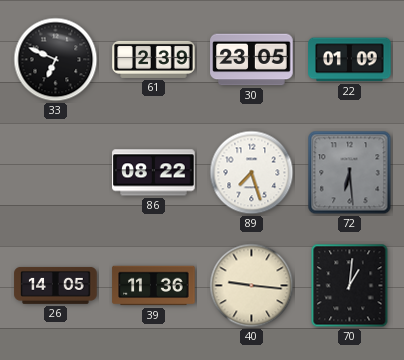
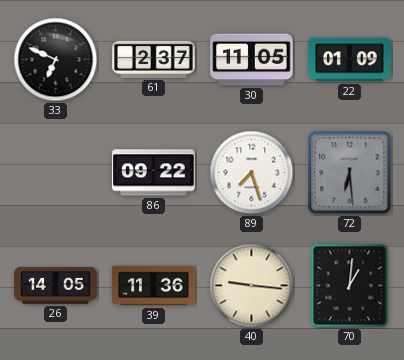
61: 2:39 -> 2:37
30: 23:05 -> 11:05
86: 08:22 -> 09:22
